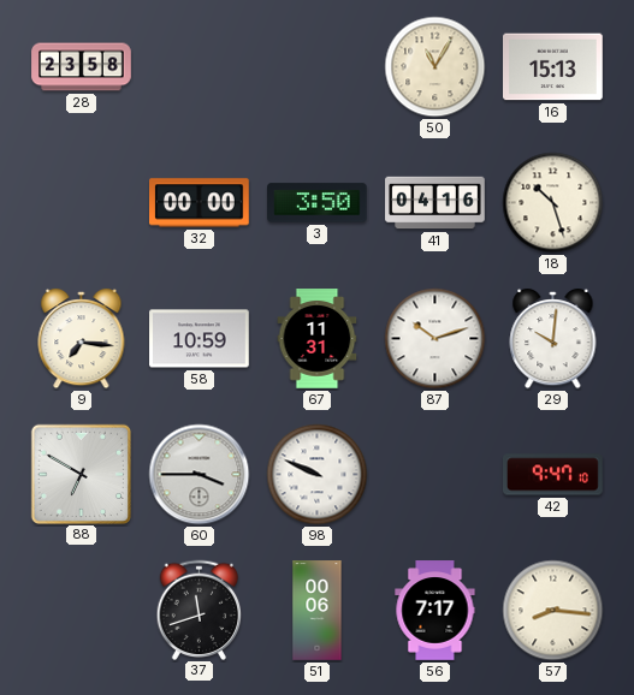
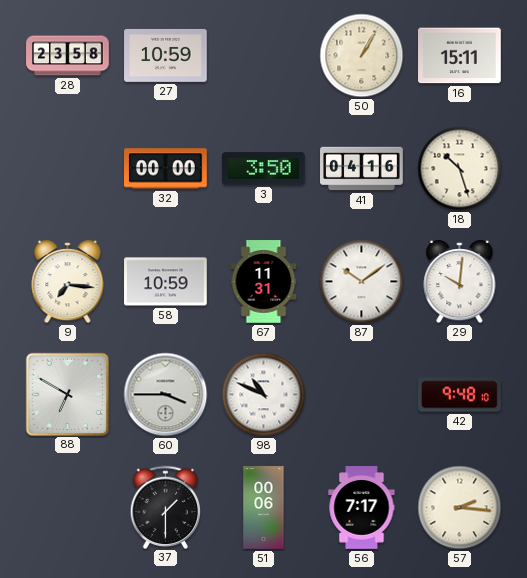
27: none -> 10:59
50: 11:05 -> 1:05
16: 15:13 -> 15:11
87: 10:12 -> 10:09
98: 9:49 -> 10:49
42: 9:47 -> 9:48
37: 11:42 -> 1:30
57: 8:16 -> 2:16
